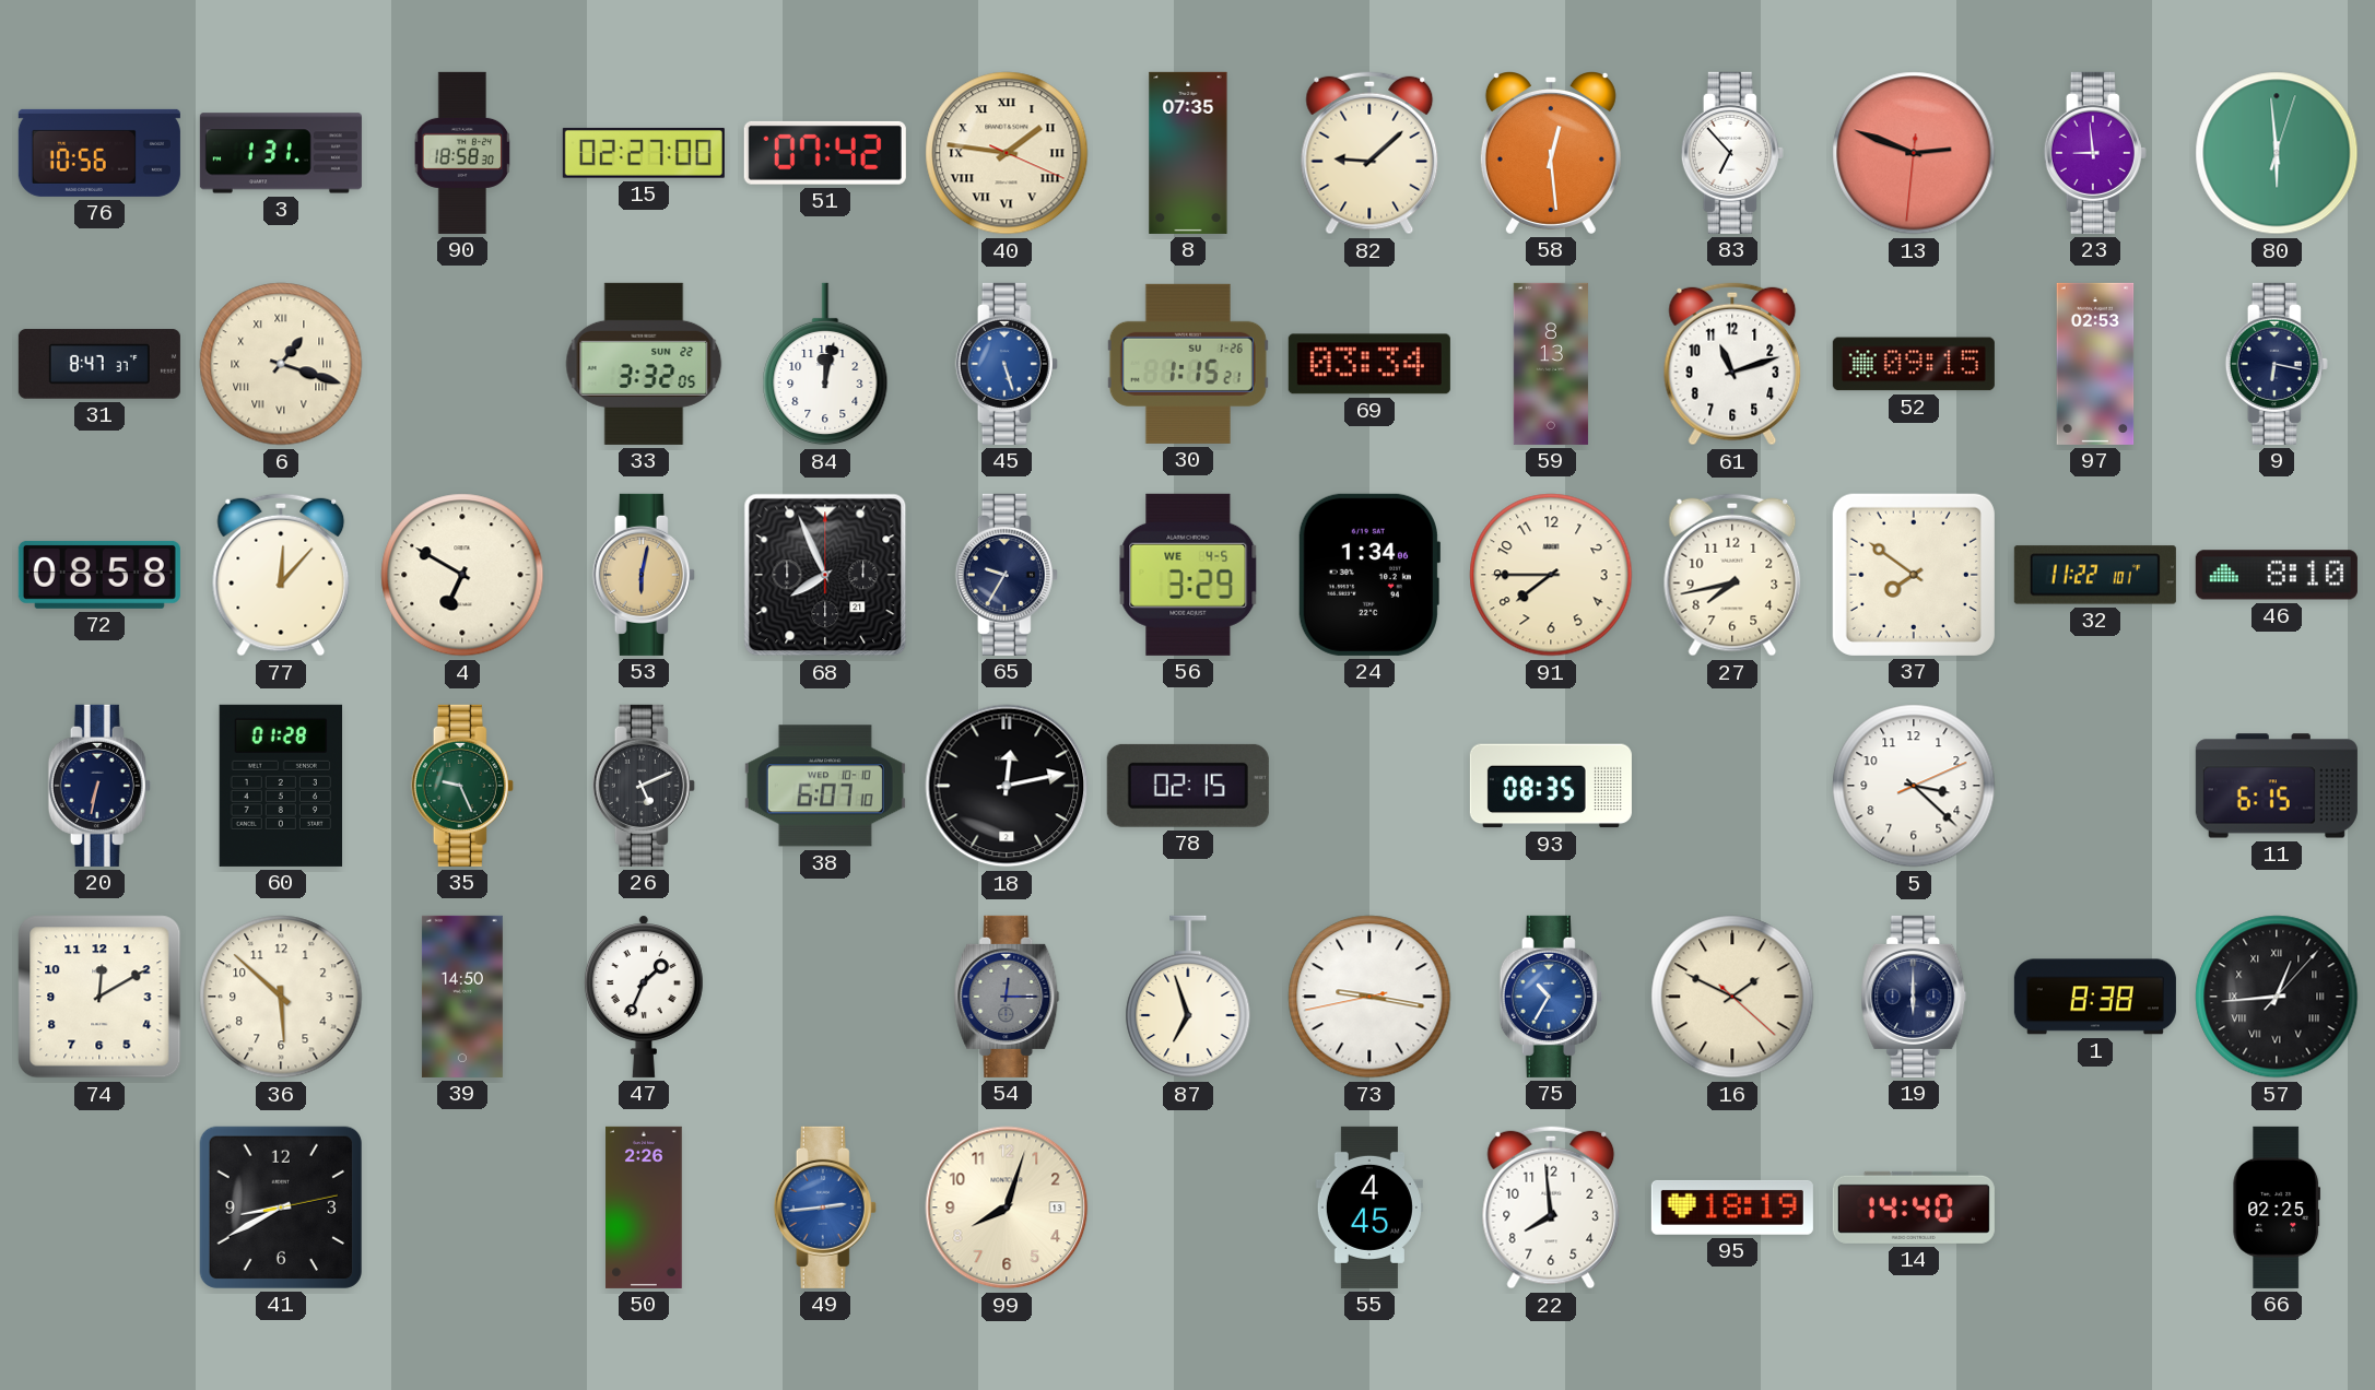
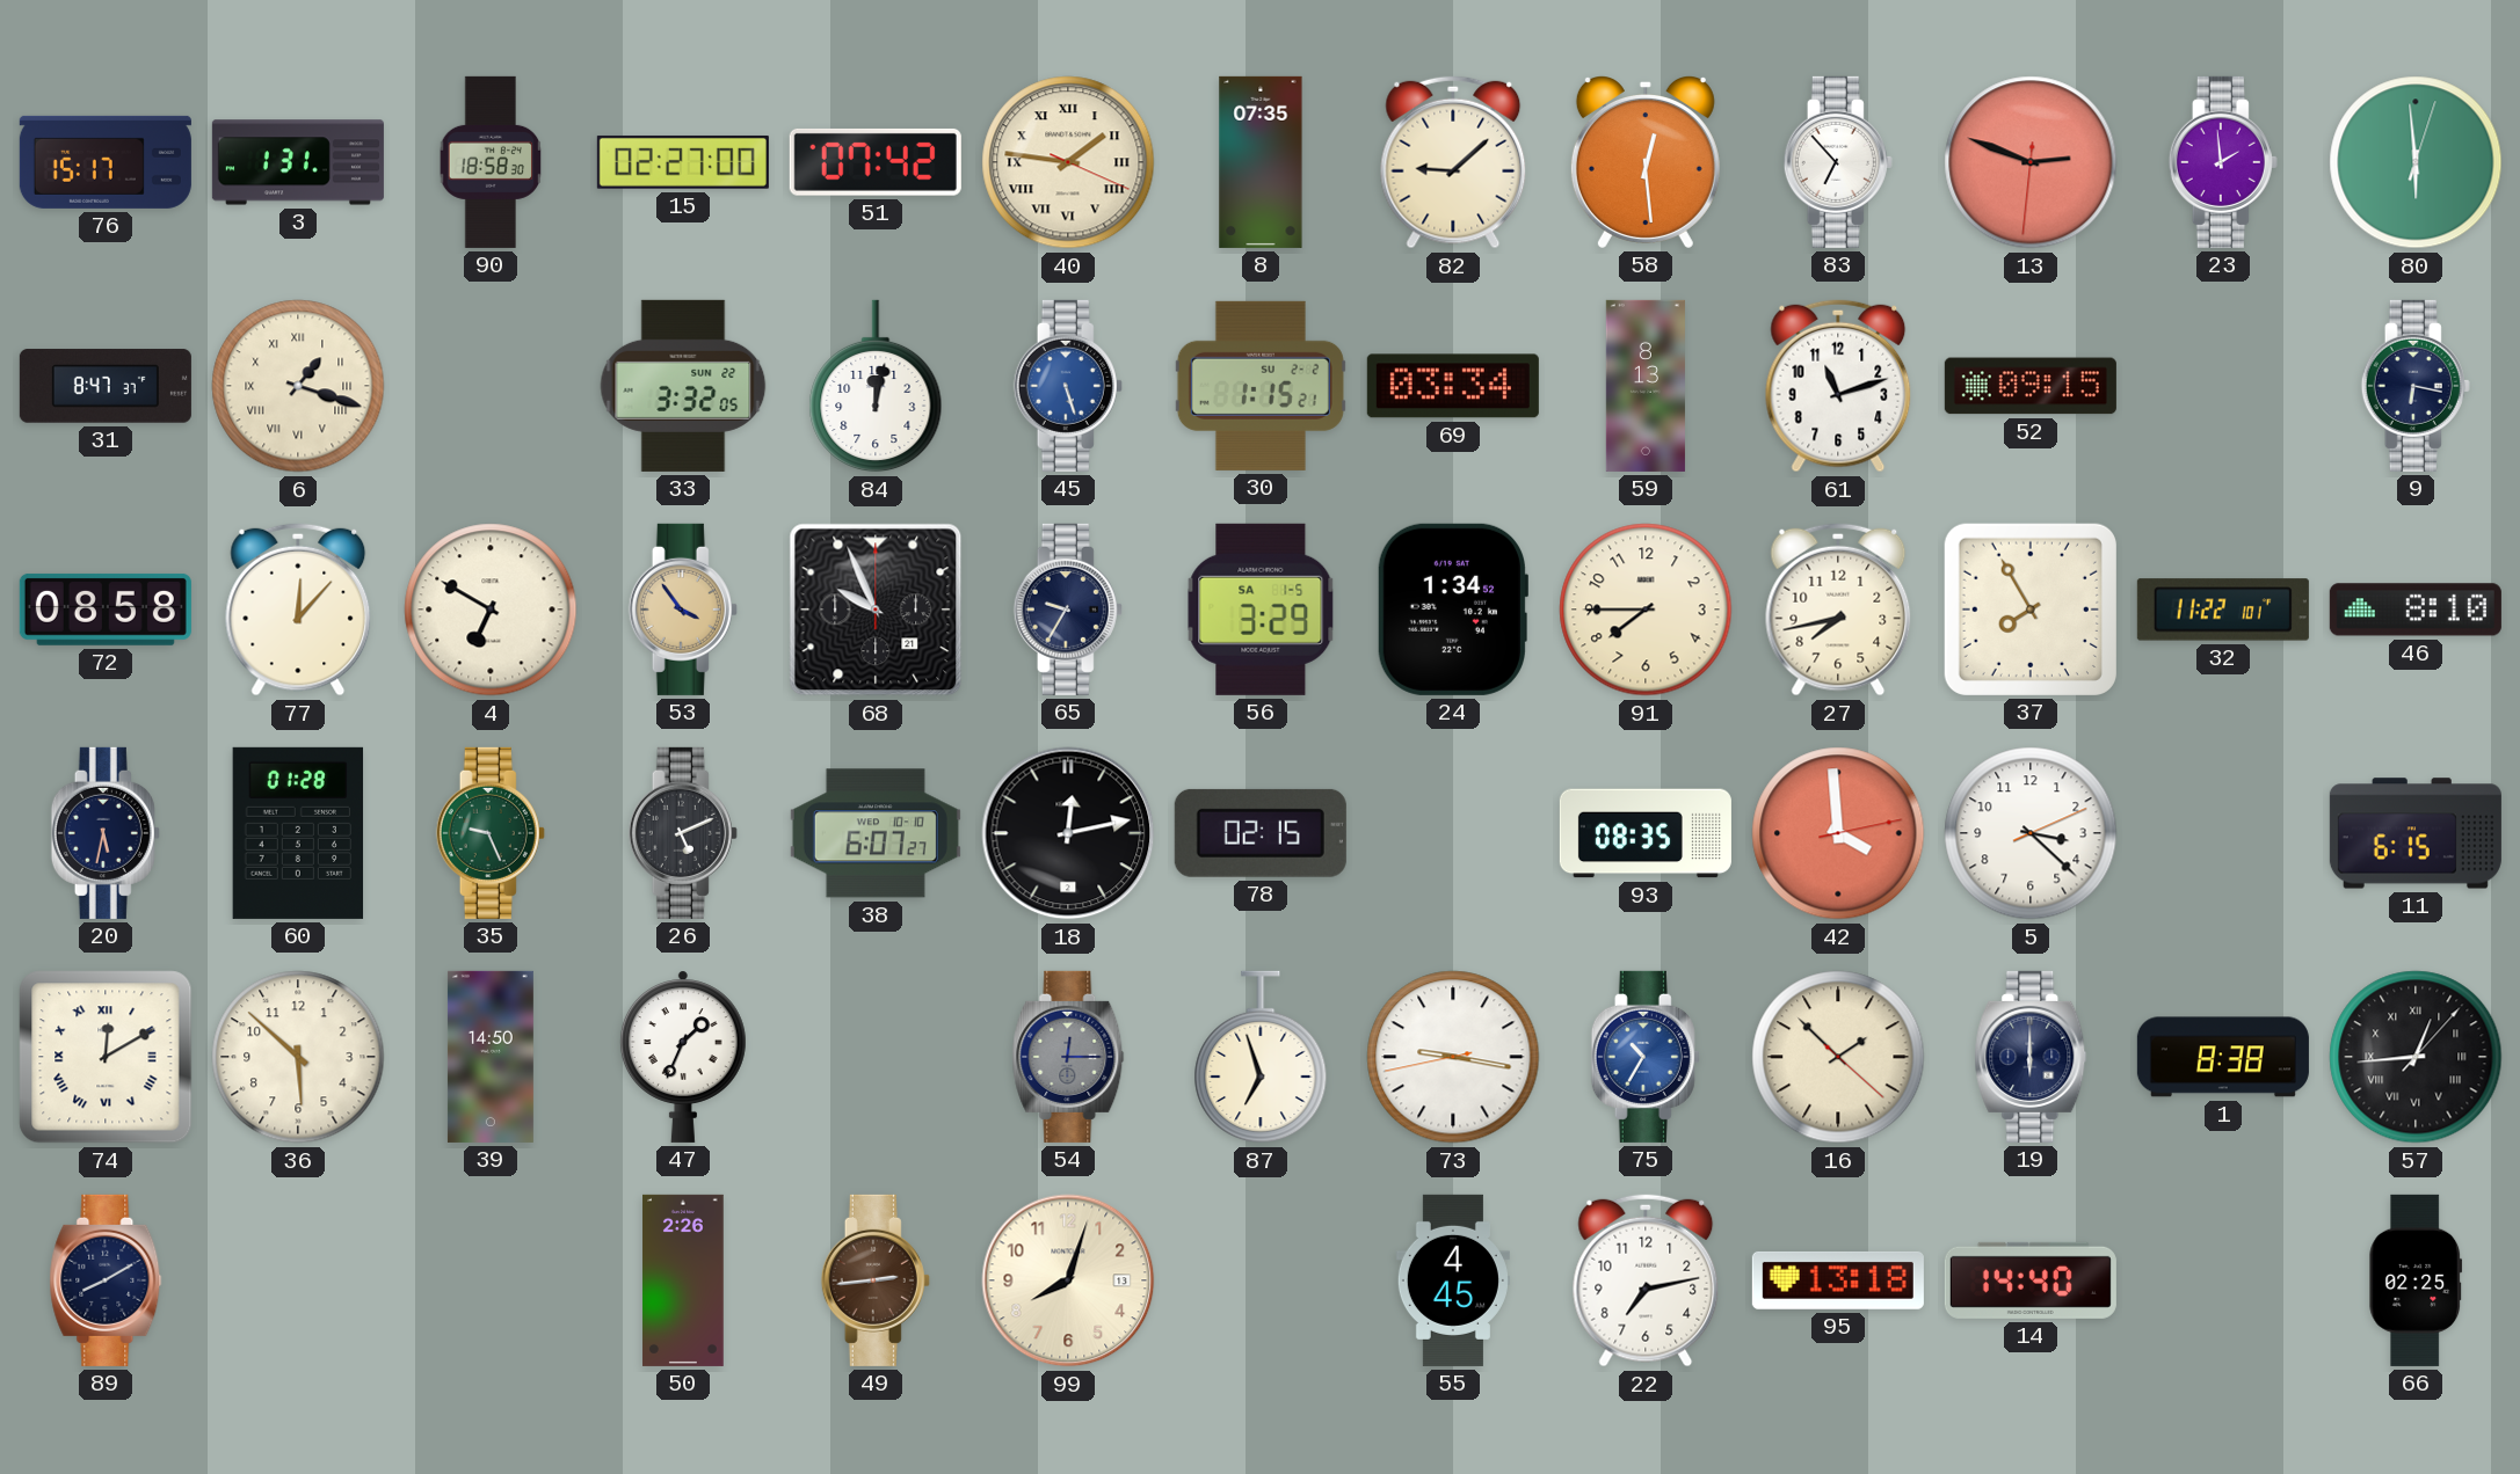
76: 10:56 -> 15:17
23: 8:59 -> 1:59
30 date: SU 1-26 -> SU 2-2
97: 02:53 -> none
53: 6:02 -> 3:54
68: 7:56 -> 9:56
56 date: WE 4-5 -> SA 1-5
24: 1:34:06 -> 1:34:52
37: 7:51 -> 7:55
20: 6:32 -> 5:32
38: 6:07:10 -> 6:07:27
42: none -> 3:59
74 numerals: Arabic -> Roman
16: 1:49 -> 1:52
89: none -> 8:10
41: 8:40 -> none
49 dial: blue -> brown
22: 7:59 -> 7:13
95: 18:19 -> 13:18
